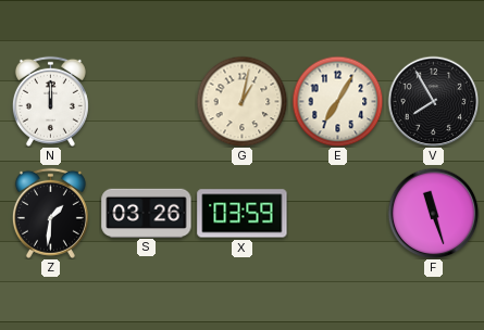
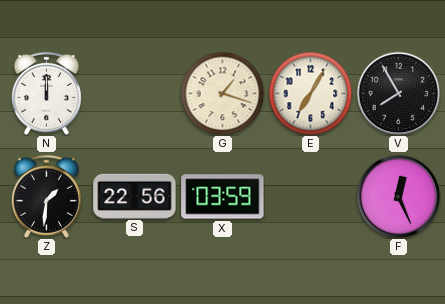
G: 1:02 -> 1:18
S: 03:26 -> 22:56
F: 11:27 -> 12:26
